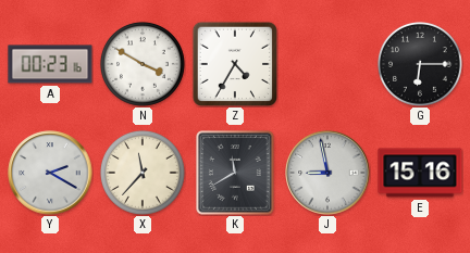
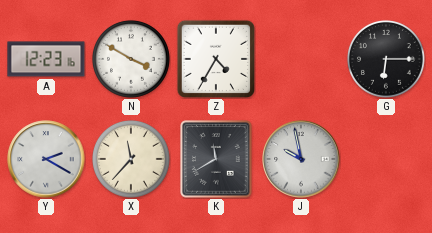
A: 00:23 -> 12:23
J: 8:58 -> 9:58
E: 15:16 -> none
